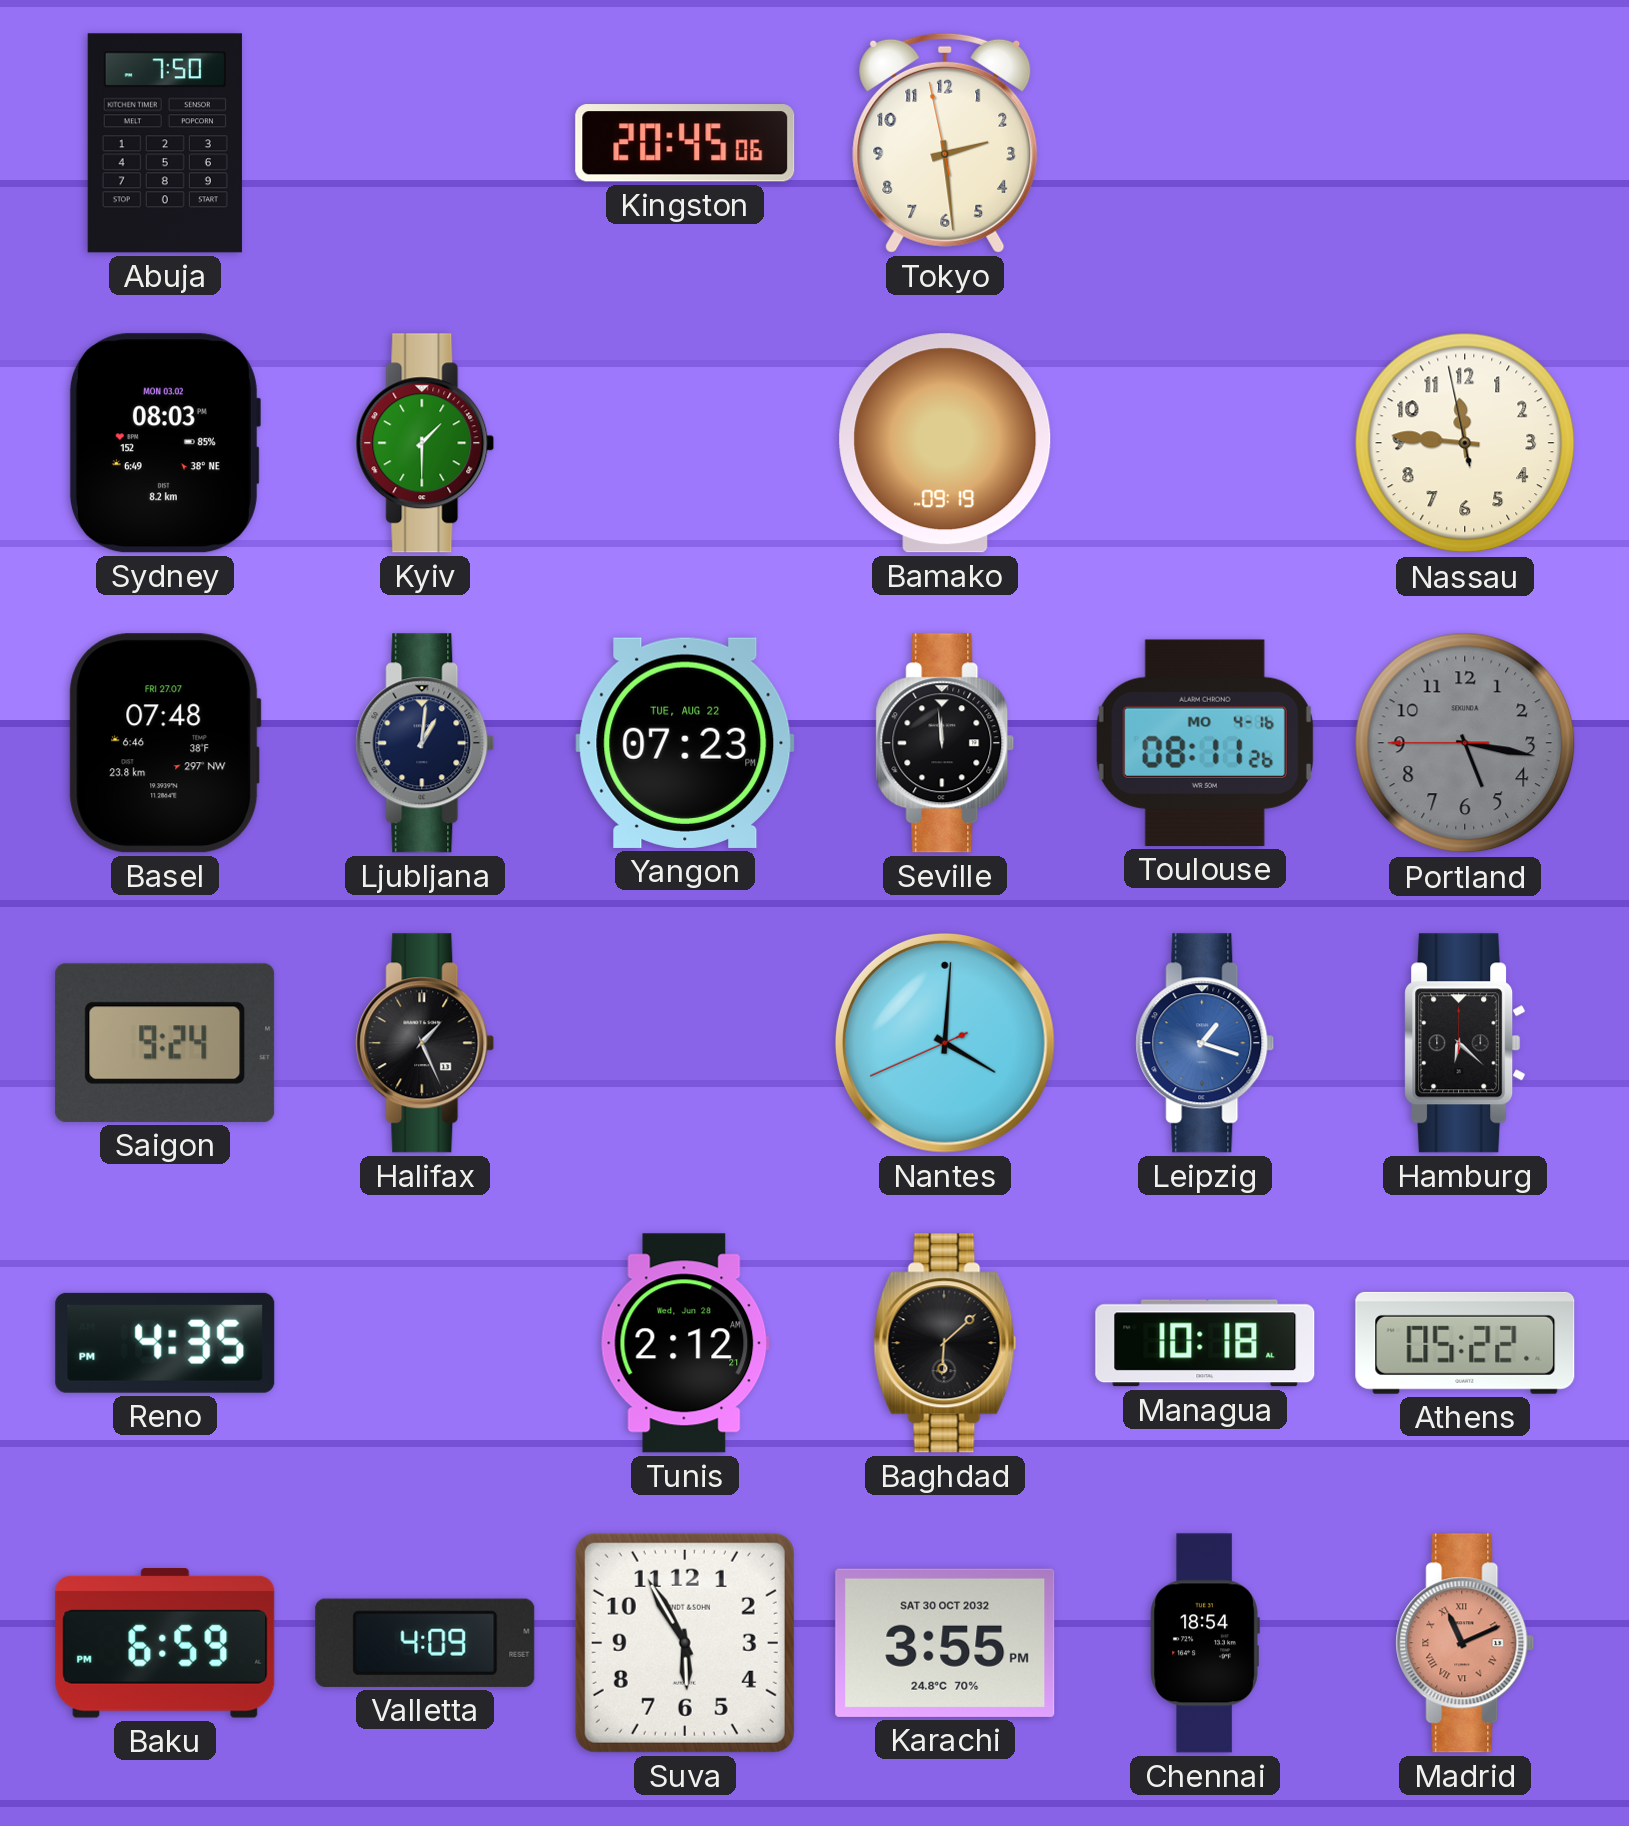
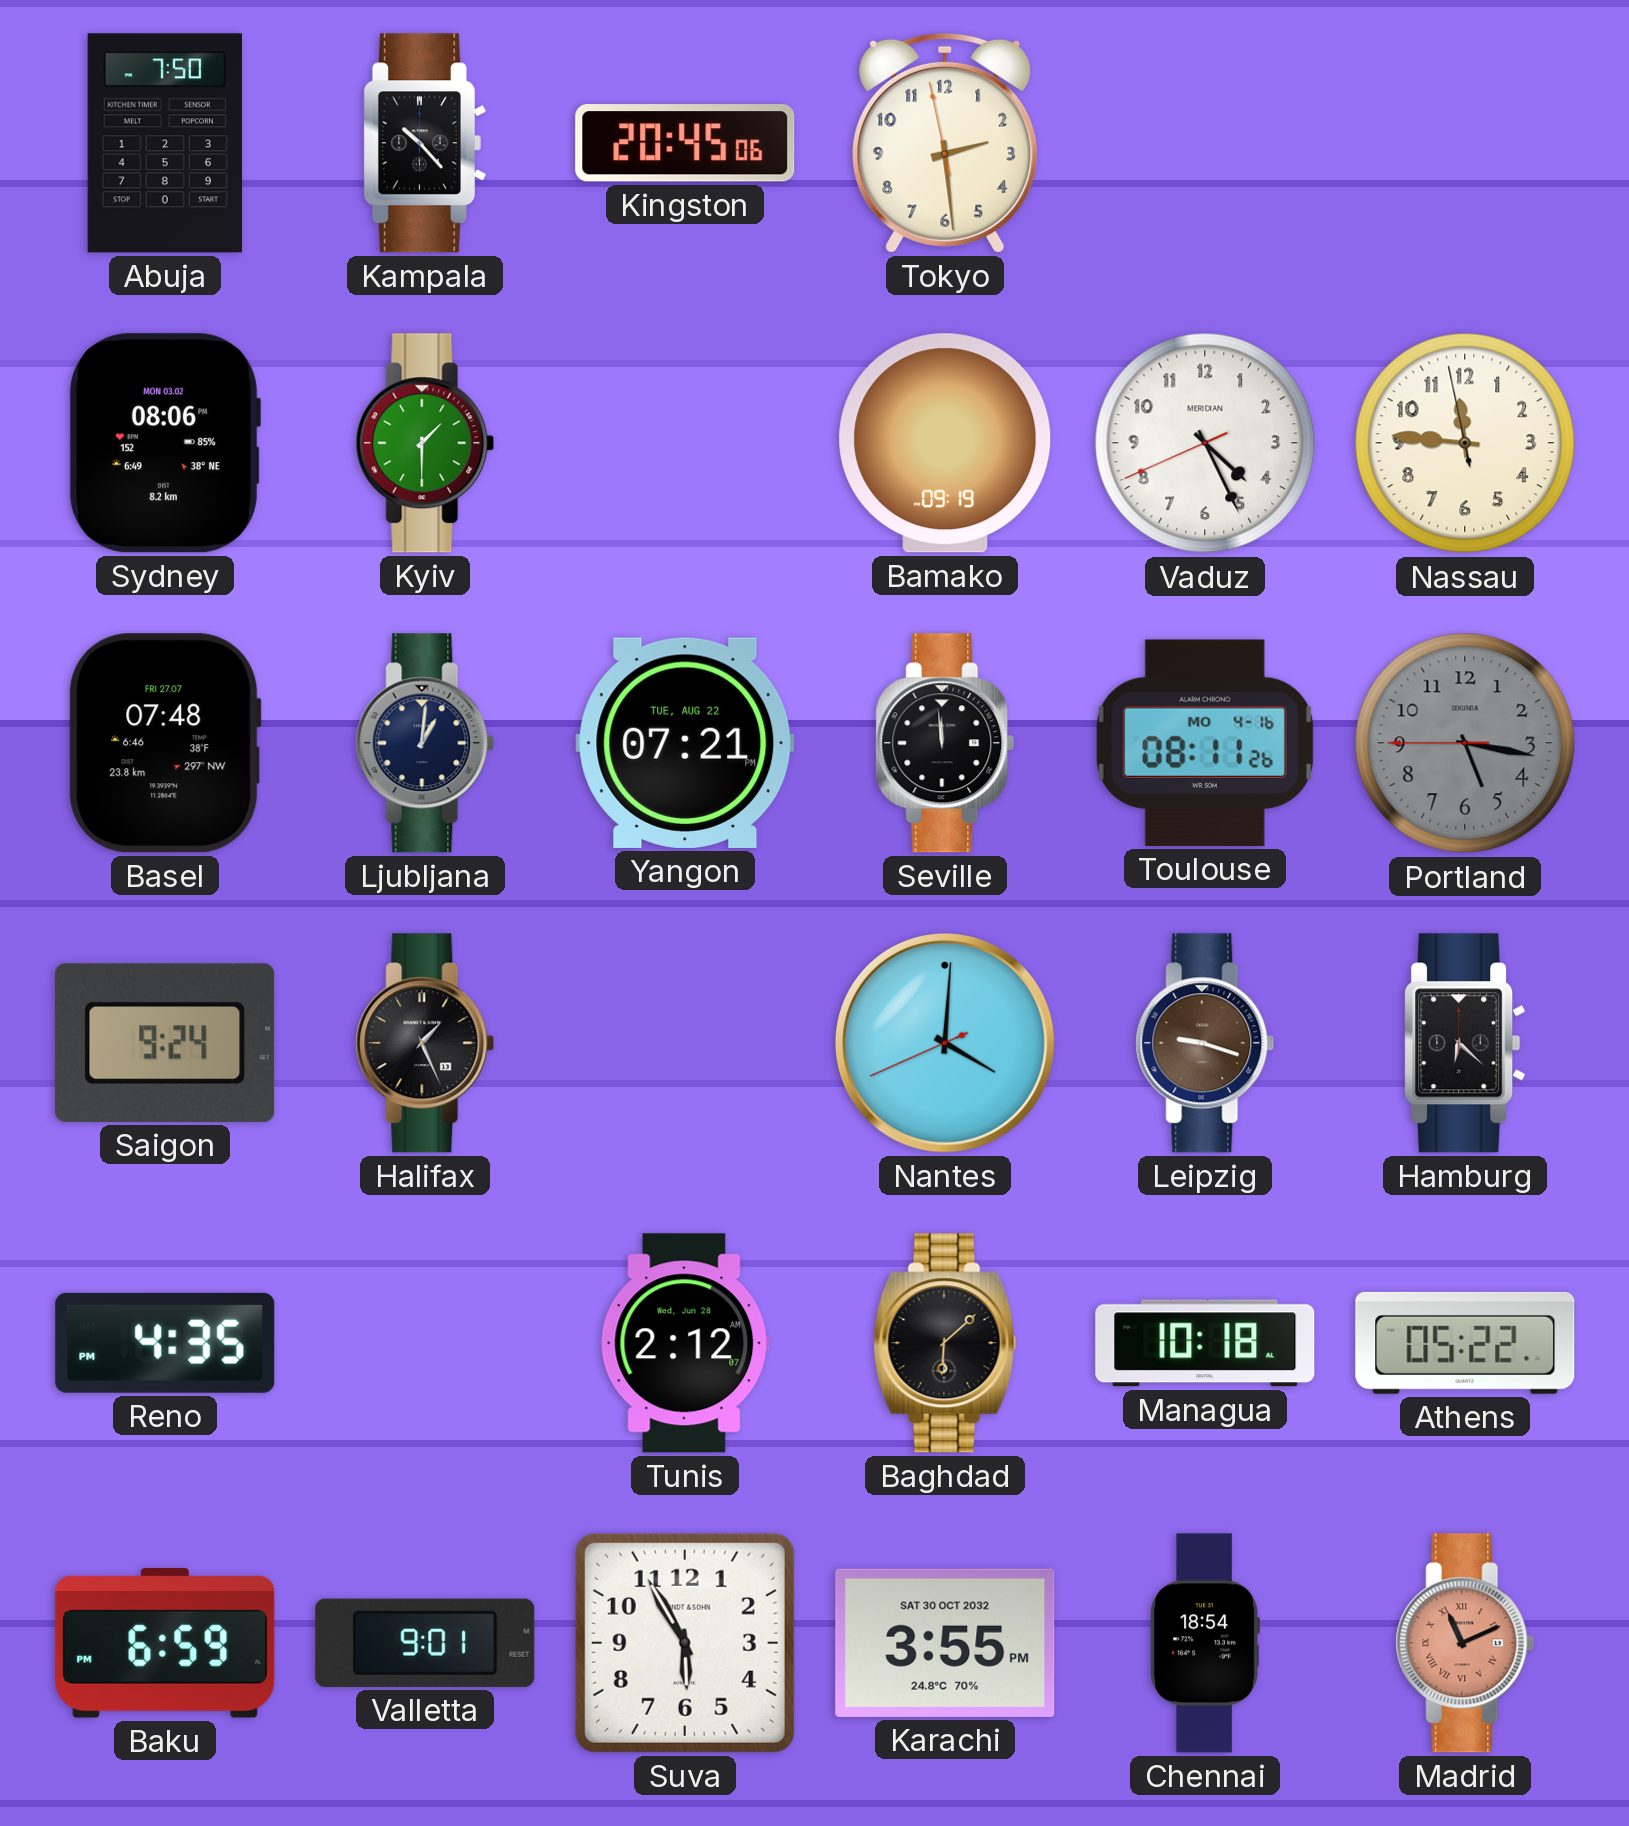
Kampala: none -> 10:23
Sydney: 08:03 -> 08:06
Vaduz: none -> 4:25
Yangon: 07:23 -> 07:21
Leipzig: 1:18 -> 9:18
Leipzig dial: blue -> brown
Tunis: 2:12:21 AM -> 2:12:07 AM
Valletta: 4:09 -> 9:01
